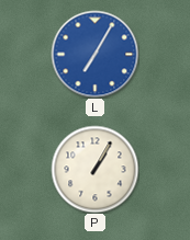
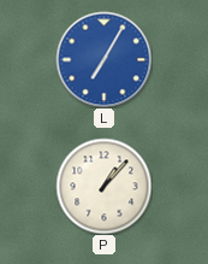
P: 1:05 -> 1:07
